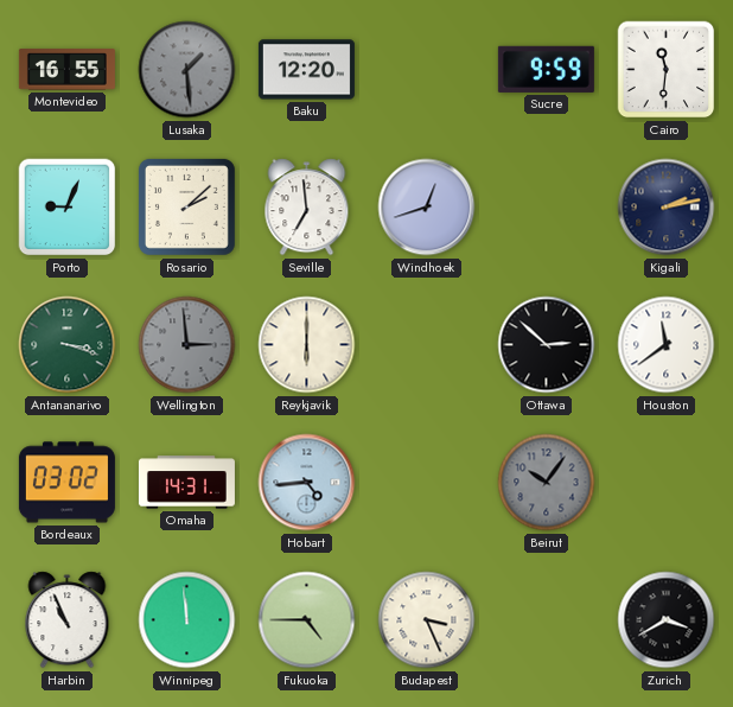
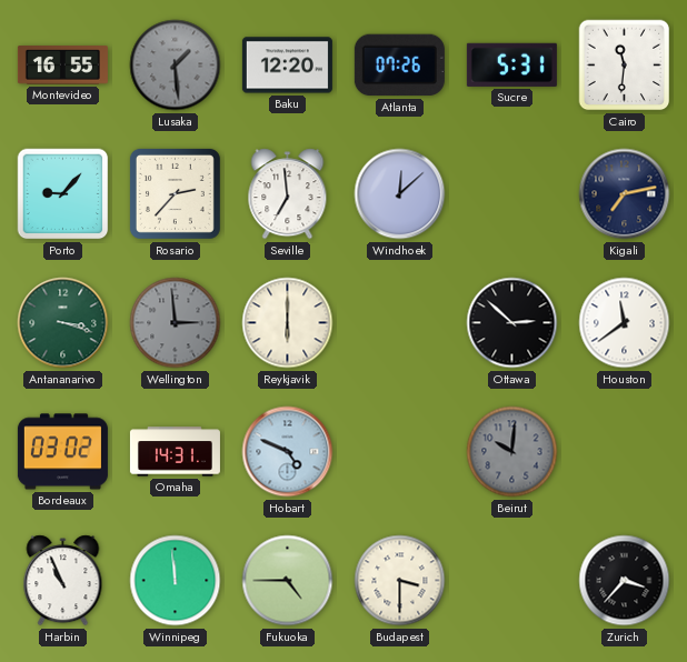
Atlanta: none -> 07:26
Sucre: 9:59 -> 5:31
Porto: 9:04 -> 9:07
Rosario: 2:08 -> 2:37
Windhoek: 12:42 -> 12:08
Kigali: 2:13 -> 7:13
Hobart: 4:44 -> 4:49
Beirut: 10:06 -> 10:01
Budapest: 3:26 -> 3:30
Zurich: 3:40 -> 3:37
